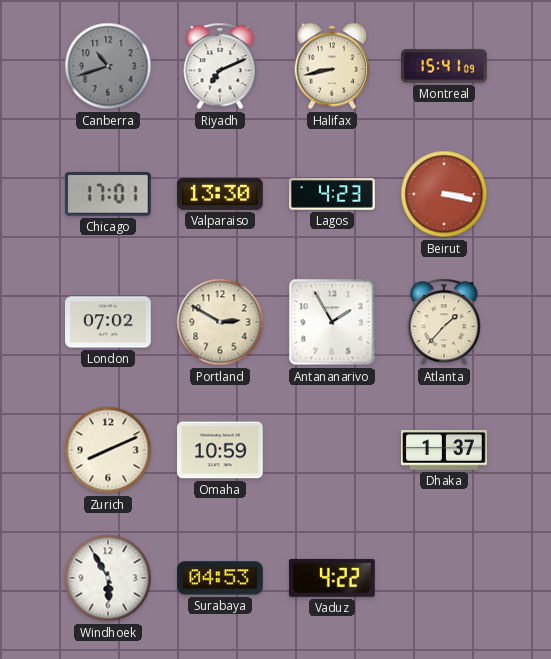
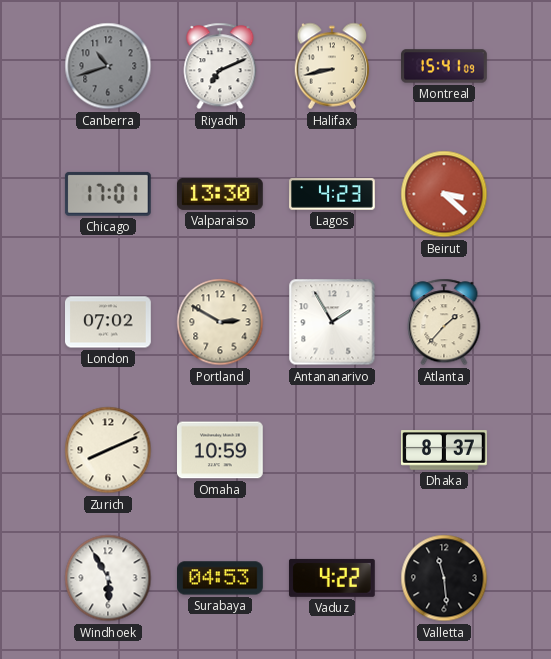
Beirut: 3:17 -> 3:22
Dhaka: 1:37 -> 8:37
Valletta: none -> 11:29
